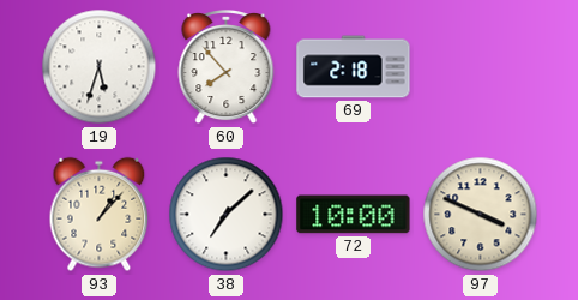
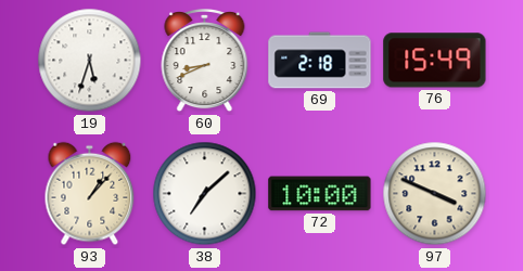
60: 7:53 -> 8:41
76: none -> 15:49
